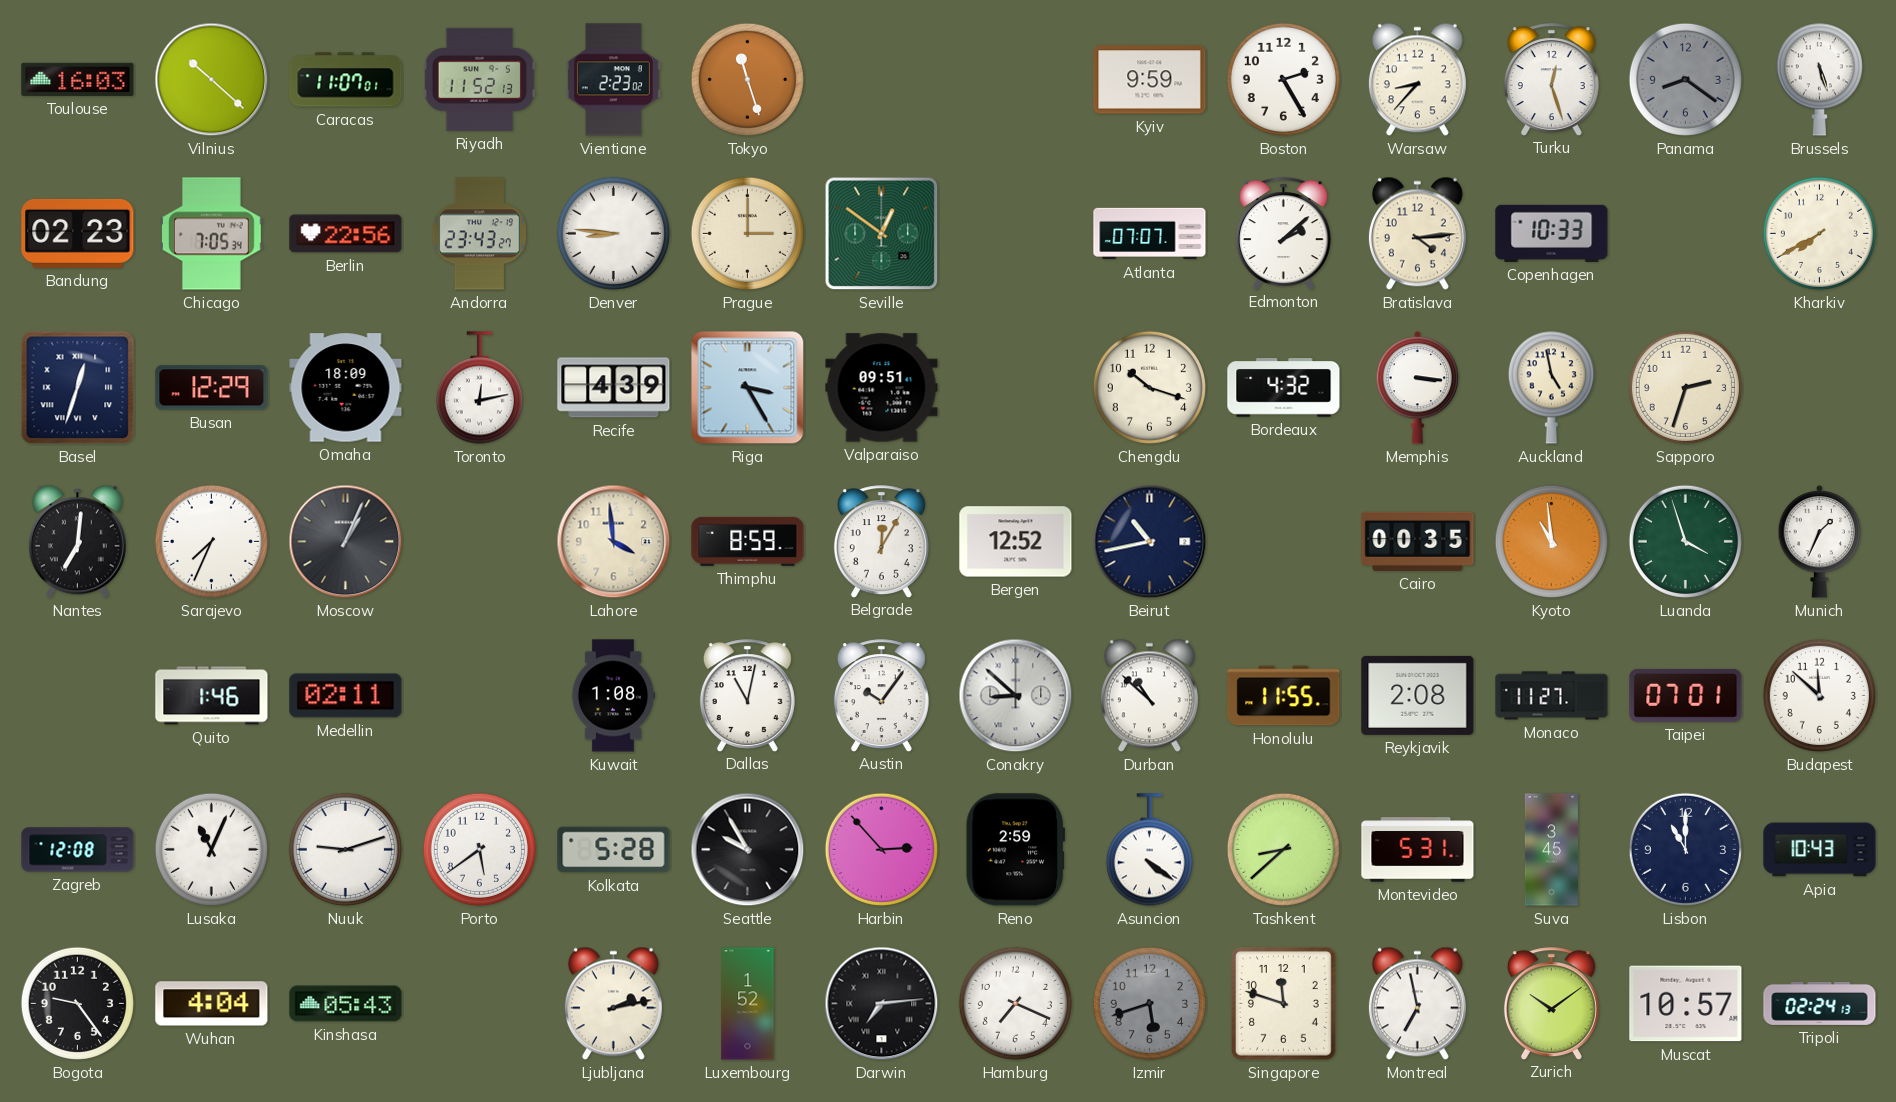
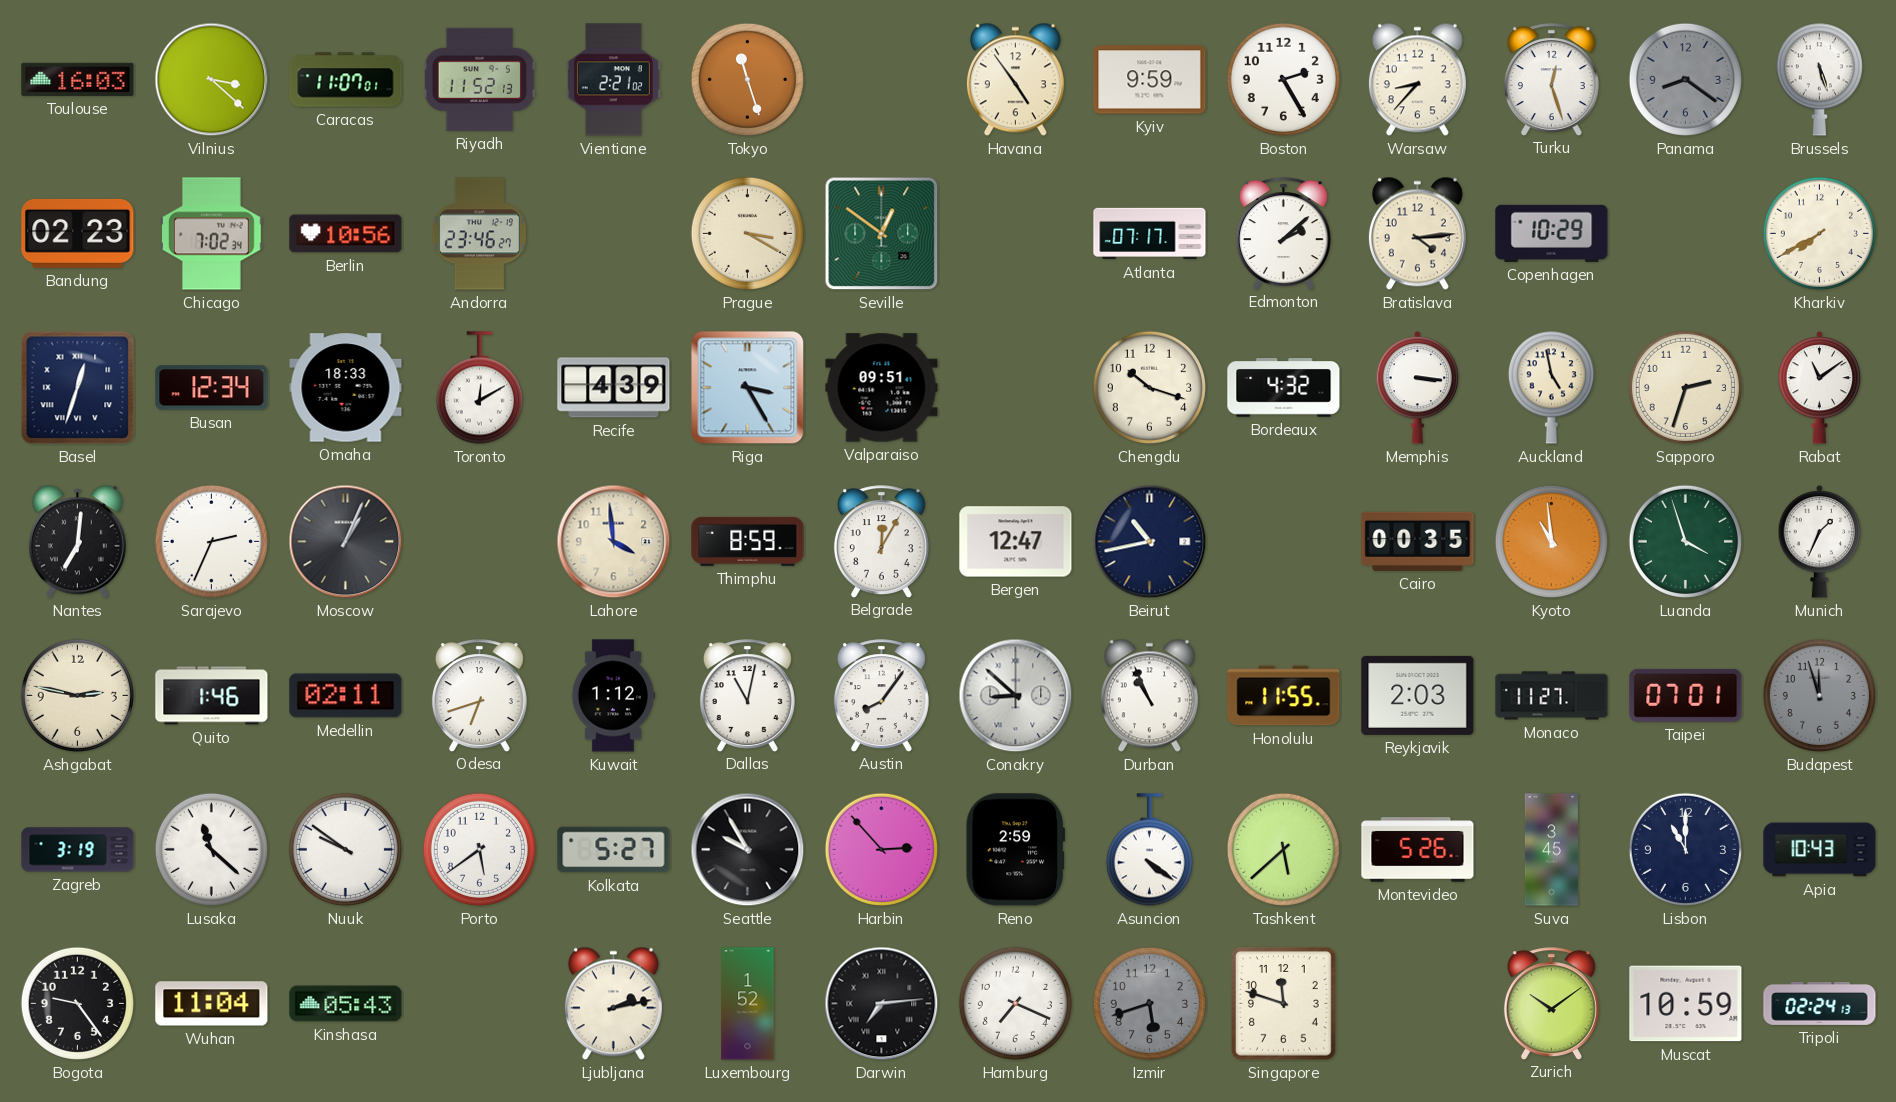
Vilnius: 10:22 -> 3:22
Vientiane: 2:23 -> 2:21
Havana: none -> 4:54
Chicago: 7:05 -> 7:02
Berlin: 22:56 -> 10:56
Andorra: 23:43 -> 23:46
Denver: 8:46 -> none
Prague: 3:00 -> 3:20
Atlanta: 07:07 -> 07:17
Copenhagen: 10:33 -> 10:29
Busan: 12:29 -> 12:34
Omaha: 18:09 -> 18:33
Toronto: 12:13 -> 12:10
Rabat: none -> 11:09
Sarajevo: 7:34 -> 2:34
Bergen: 12:52 -> 12:47
Ashgabat: none -> 2:47
Odesa: none -> 6:42
Kuwait: 1:08 -> 1:12
Austin: 10:06 -> 8:06
Durban: 10:52 -> 10:56
Reykjavik: 2:08 -> 2:03
Budapest: 11:52 -> 11:57
Budapest dial: white -> grey
Zagreb: 12:08 -> 3:19
Lusaka: 11:04 -> 11:22
Nuuk: 9:12 -> 9:51
Kolkata: 5:28 -> 5:27
Tashkent: 8:38 -> 5:38
Montevideo: 5:31 -> 5:26
Wuhan: 4:04 -> 11:04
Montreal: 6:58 -> none
Muscat: 10:57 -> 10:59
